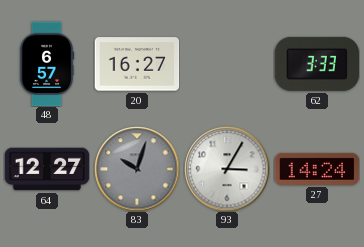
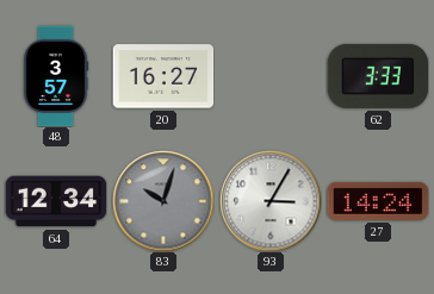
48: 6:57 -> 3:57
64: 12:27 -> 12:34
